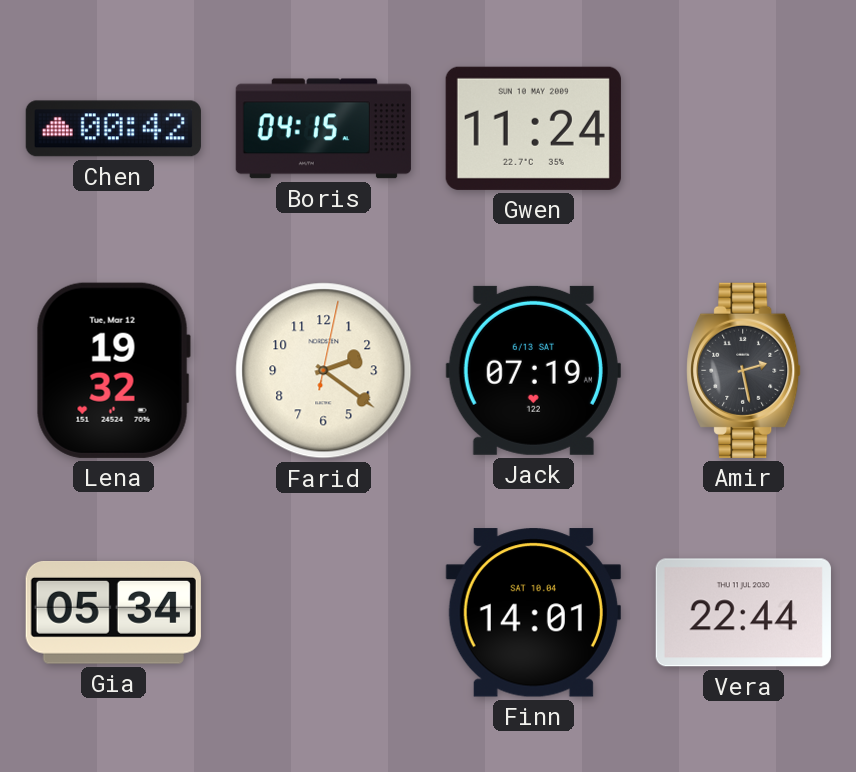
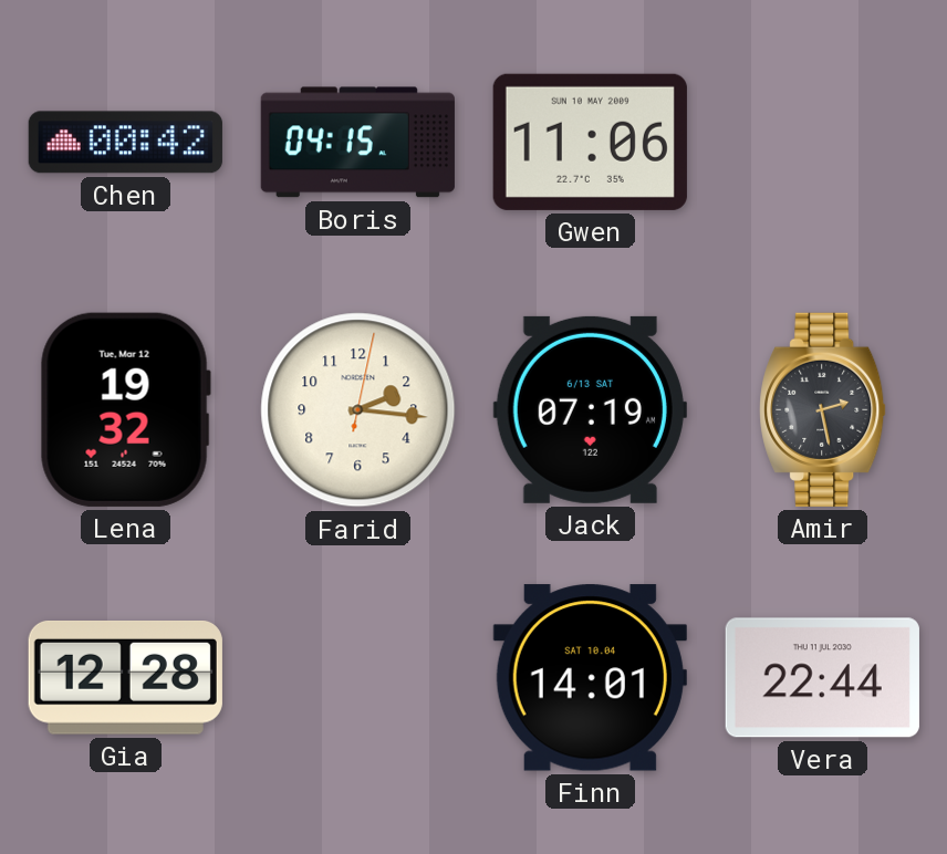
Gwen: 11:24 -> 11:06
Farid: 2:21 -> 2:16
Gia: 05:34 -> 12:28
